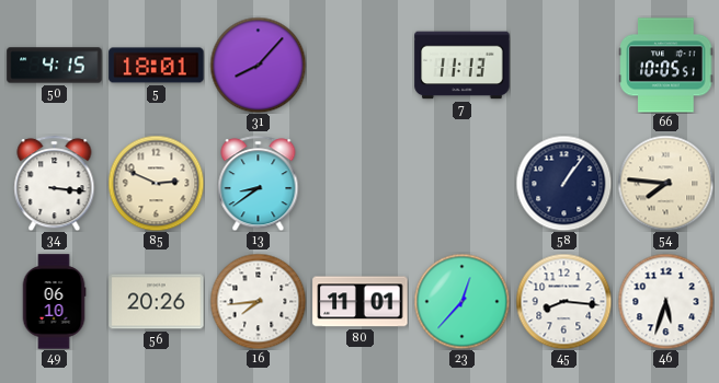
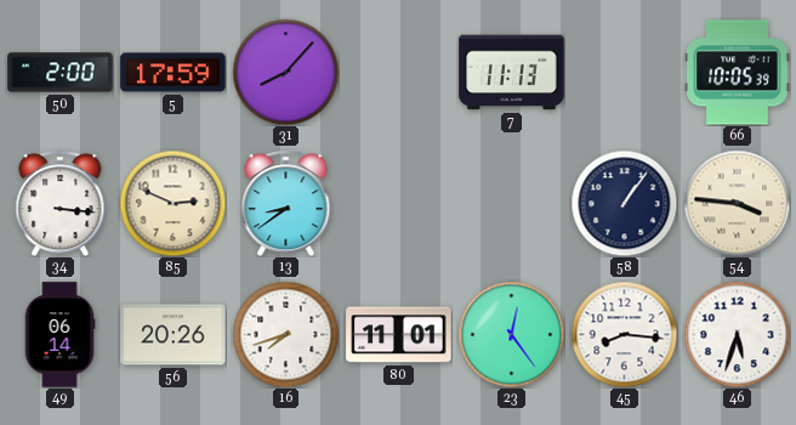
50: 4:15 -> 2:00
5: 18:01 -> 17:59
66: 10:05:51 -> 10:05:39
54: 7:46 -> 3:46
49: 06:10 -> 06:14
16: 7:44 -> 7:42
23: 12:37 -> 12:24
